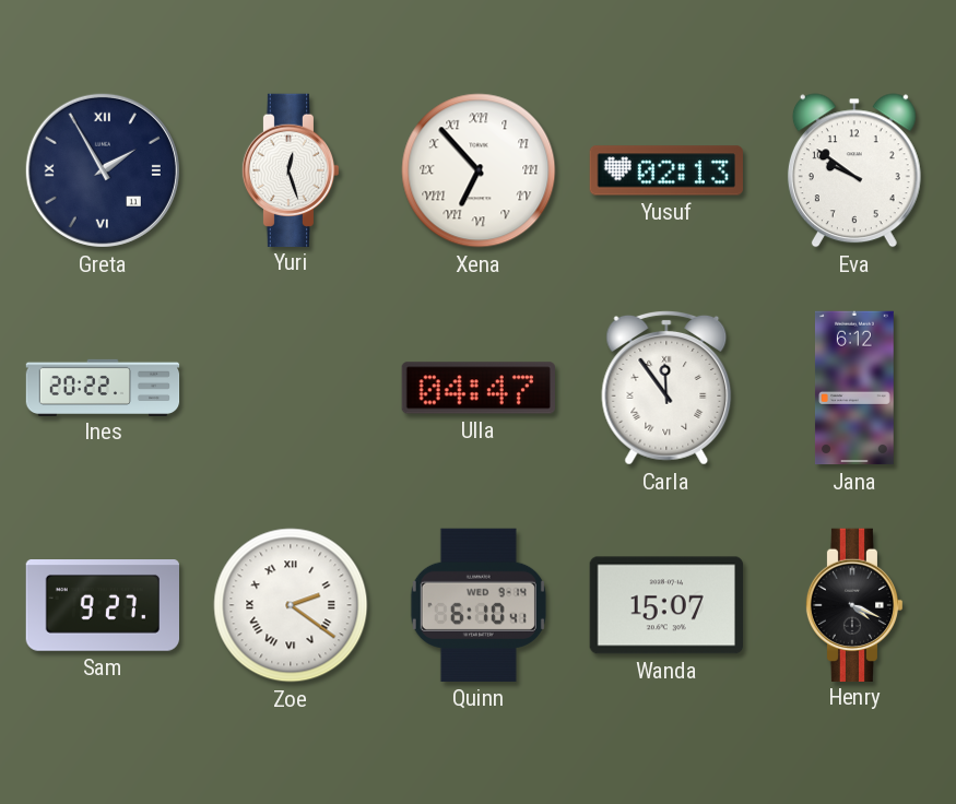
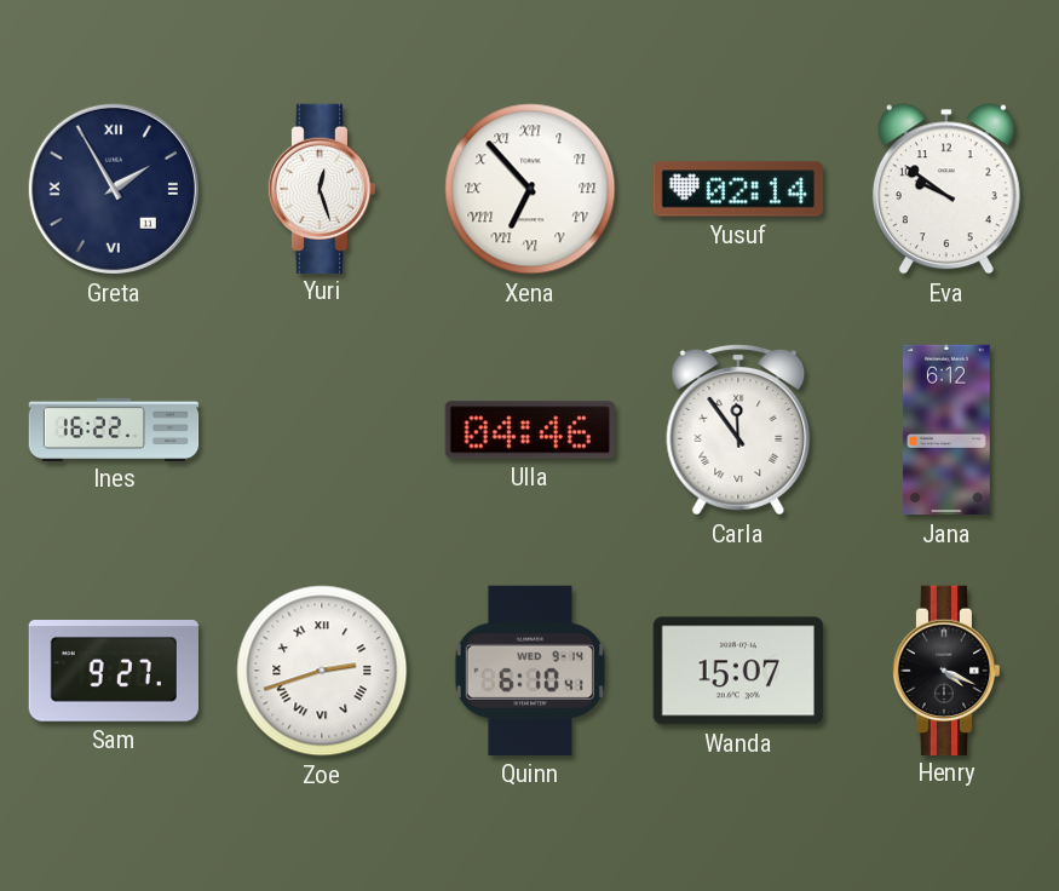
Yusuf: 02:13 -> 02:14
Ines: 20:22 -> 16:22
Ulla: 04:47 -> 04:46
Zoe: 2:21 -> 2:42
